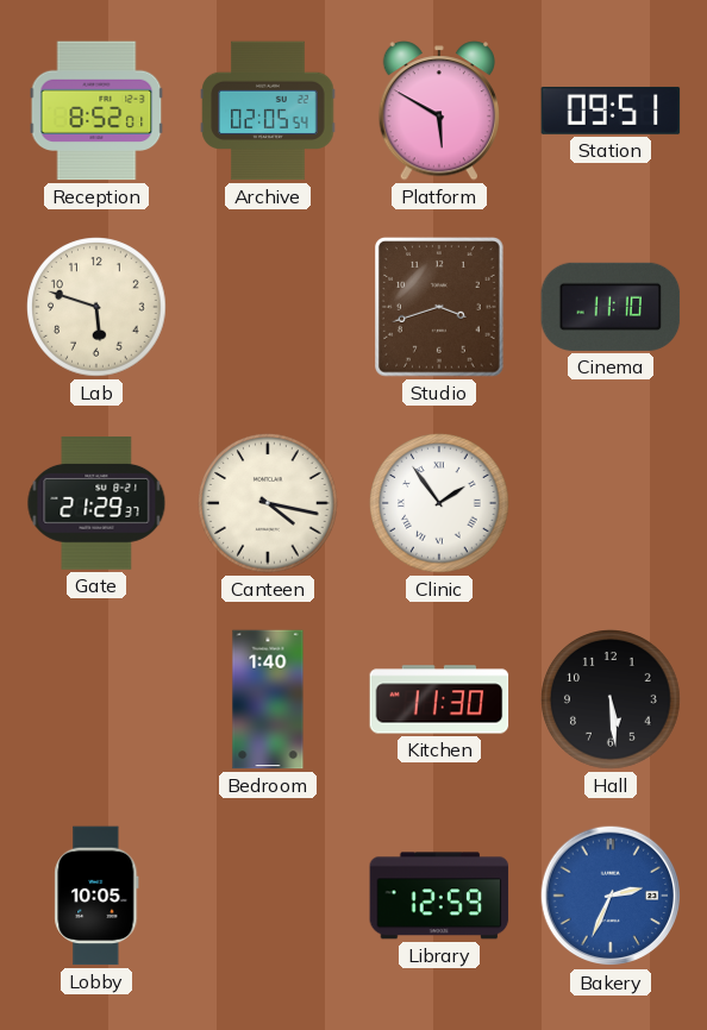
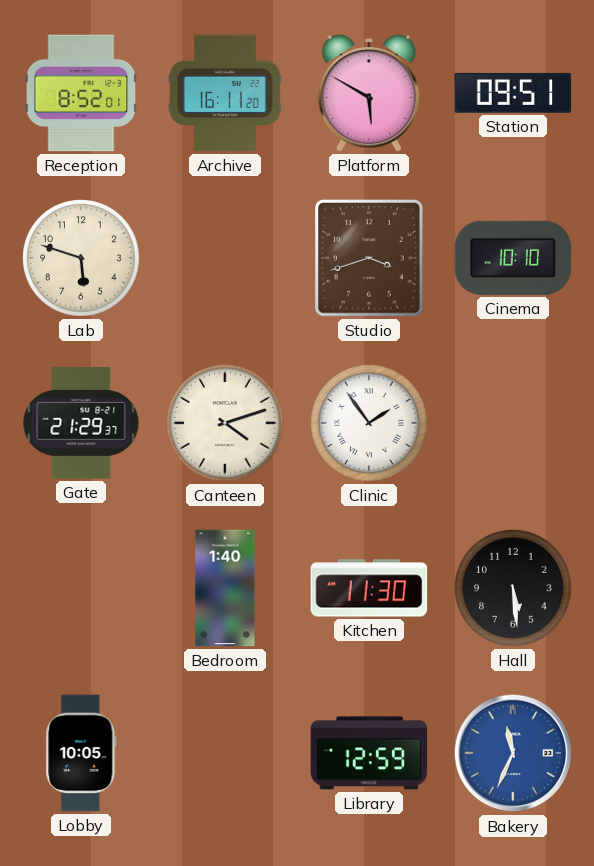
Archive: 02:05 -> 16:11
Cinema: 11:10 -> 10:10
Canteen: 4:17 -> 4:12
Bakery: 2:34 -> 11:34
